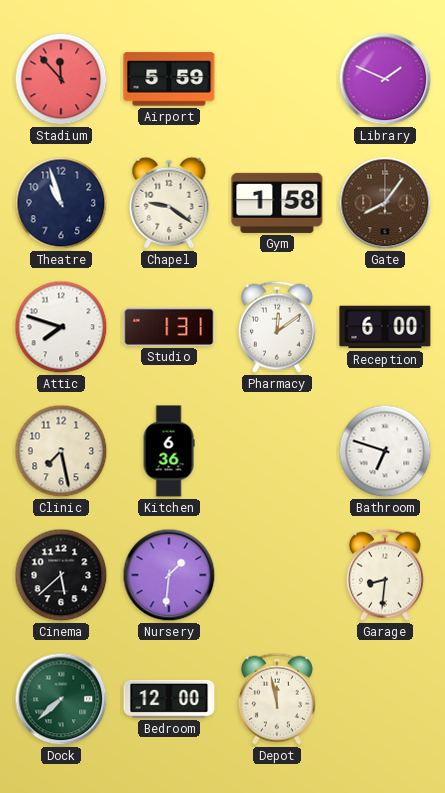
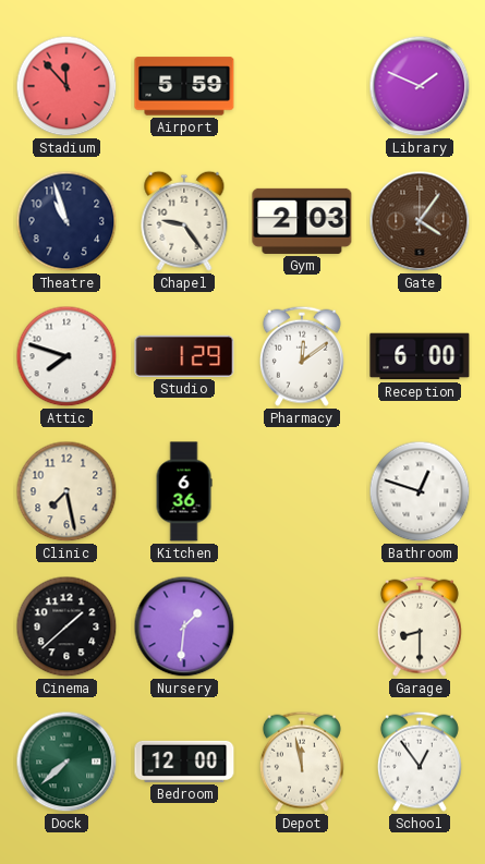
Chapel: 9:21 -> 9:24
Gym: 1:58 -> 2:03
Gate: 8:06 -> 4:06
Studio: 1:31 -> 1:29
Bathroom: 6:48 -> 12:48
Cinema: 5:38 -> 1:38
Garage: 8:31 -> 8:30
School: none -> 12:54
